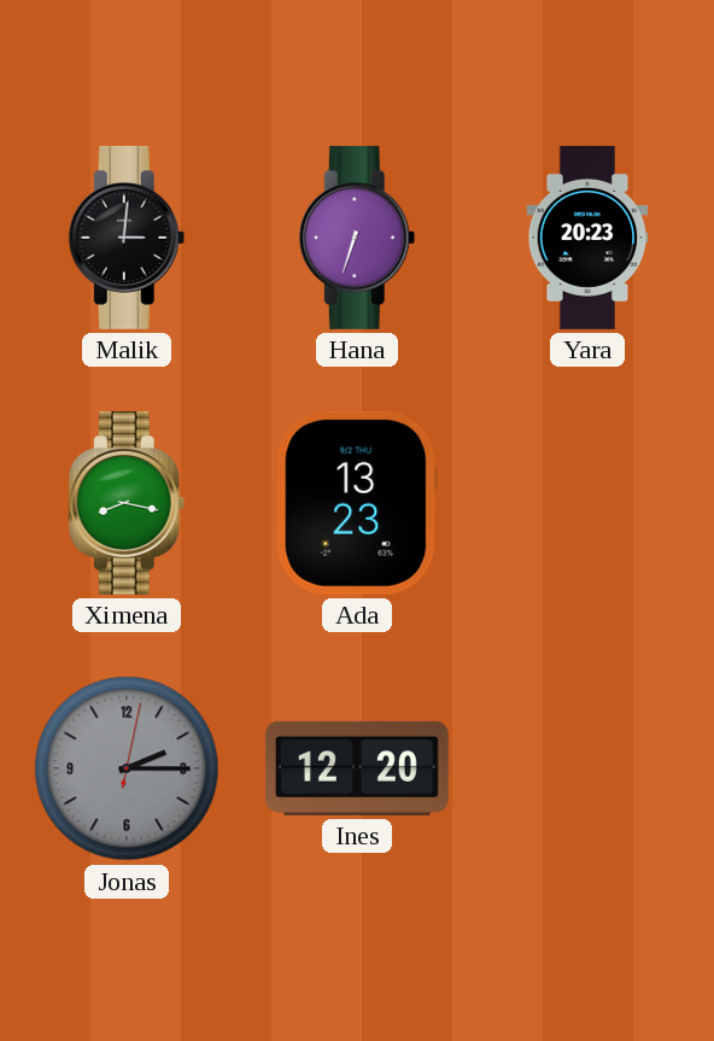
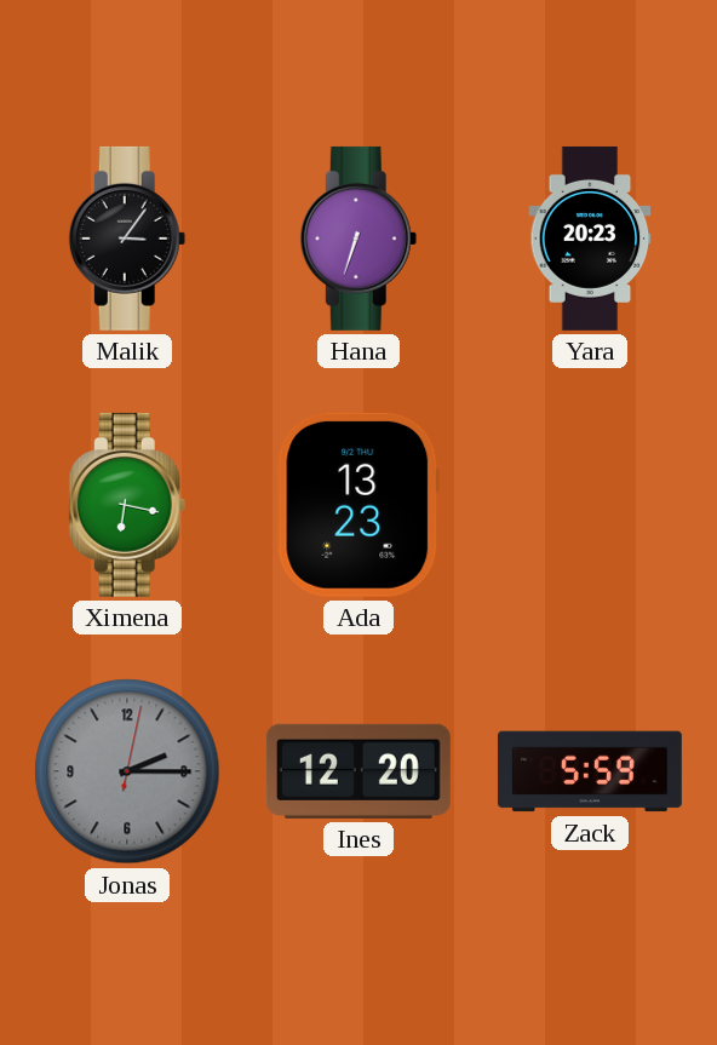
Malik: 3:01 -> 3:06
Ximena: 8:17 -> 6:17
Zack: none -> 5:59
